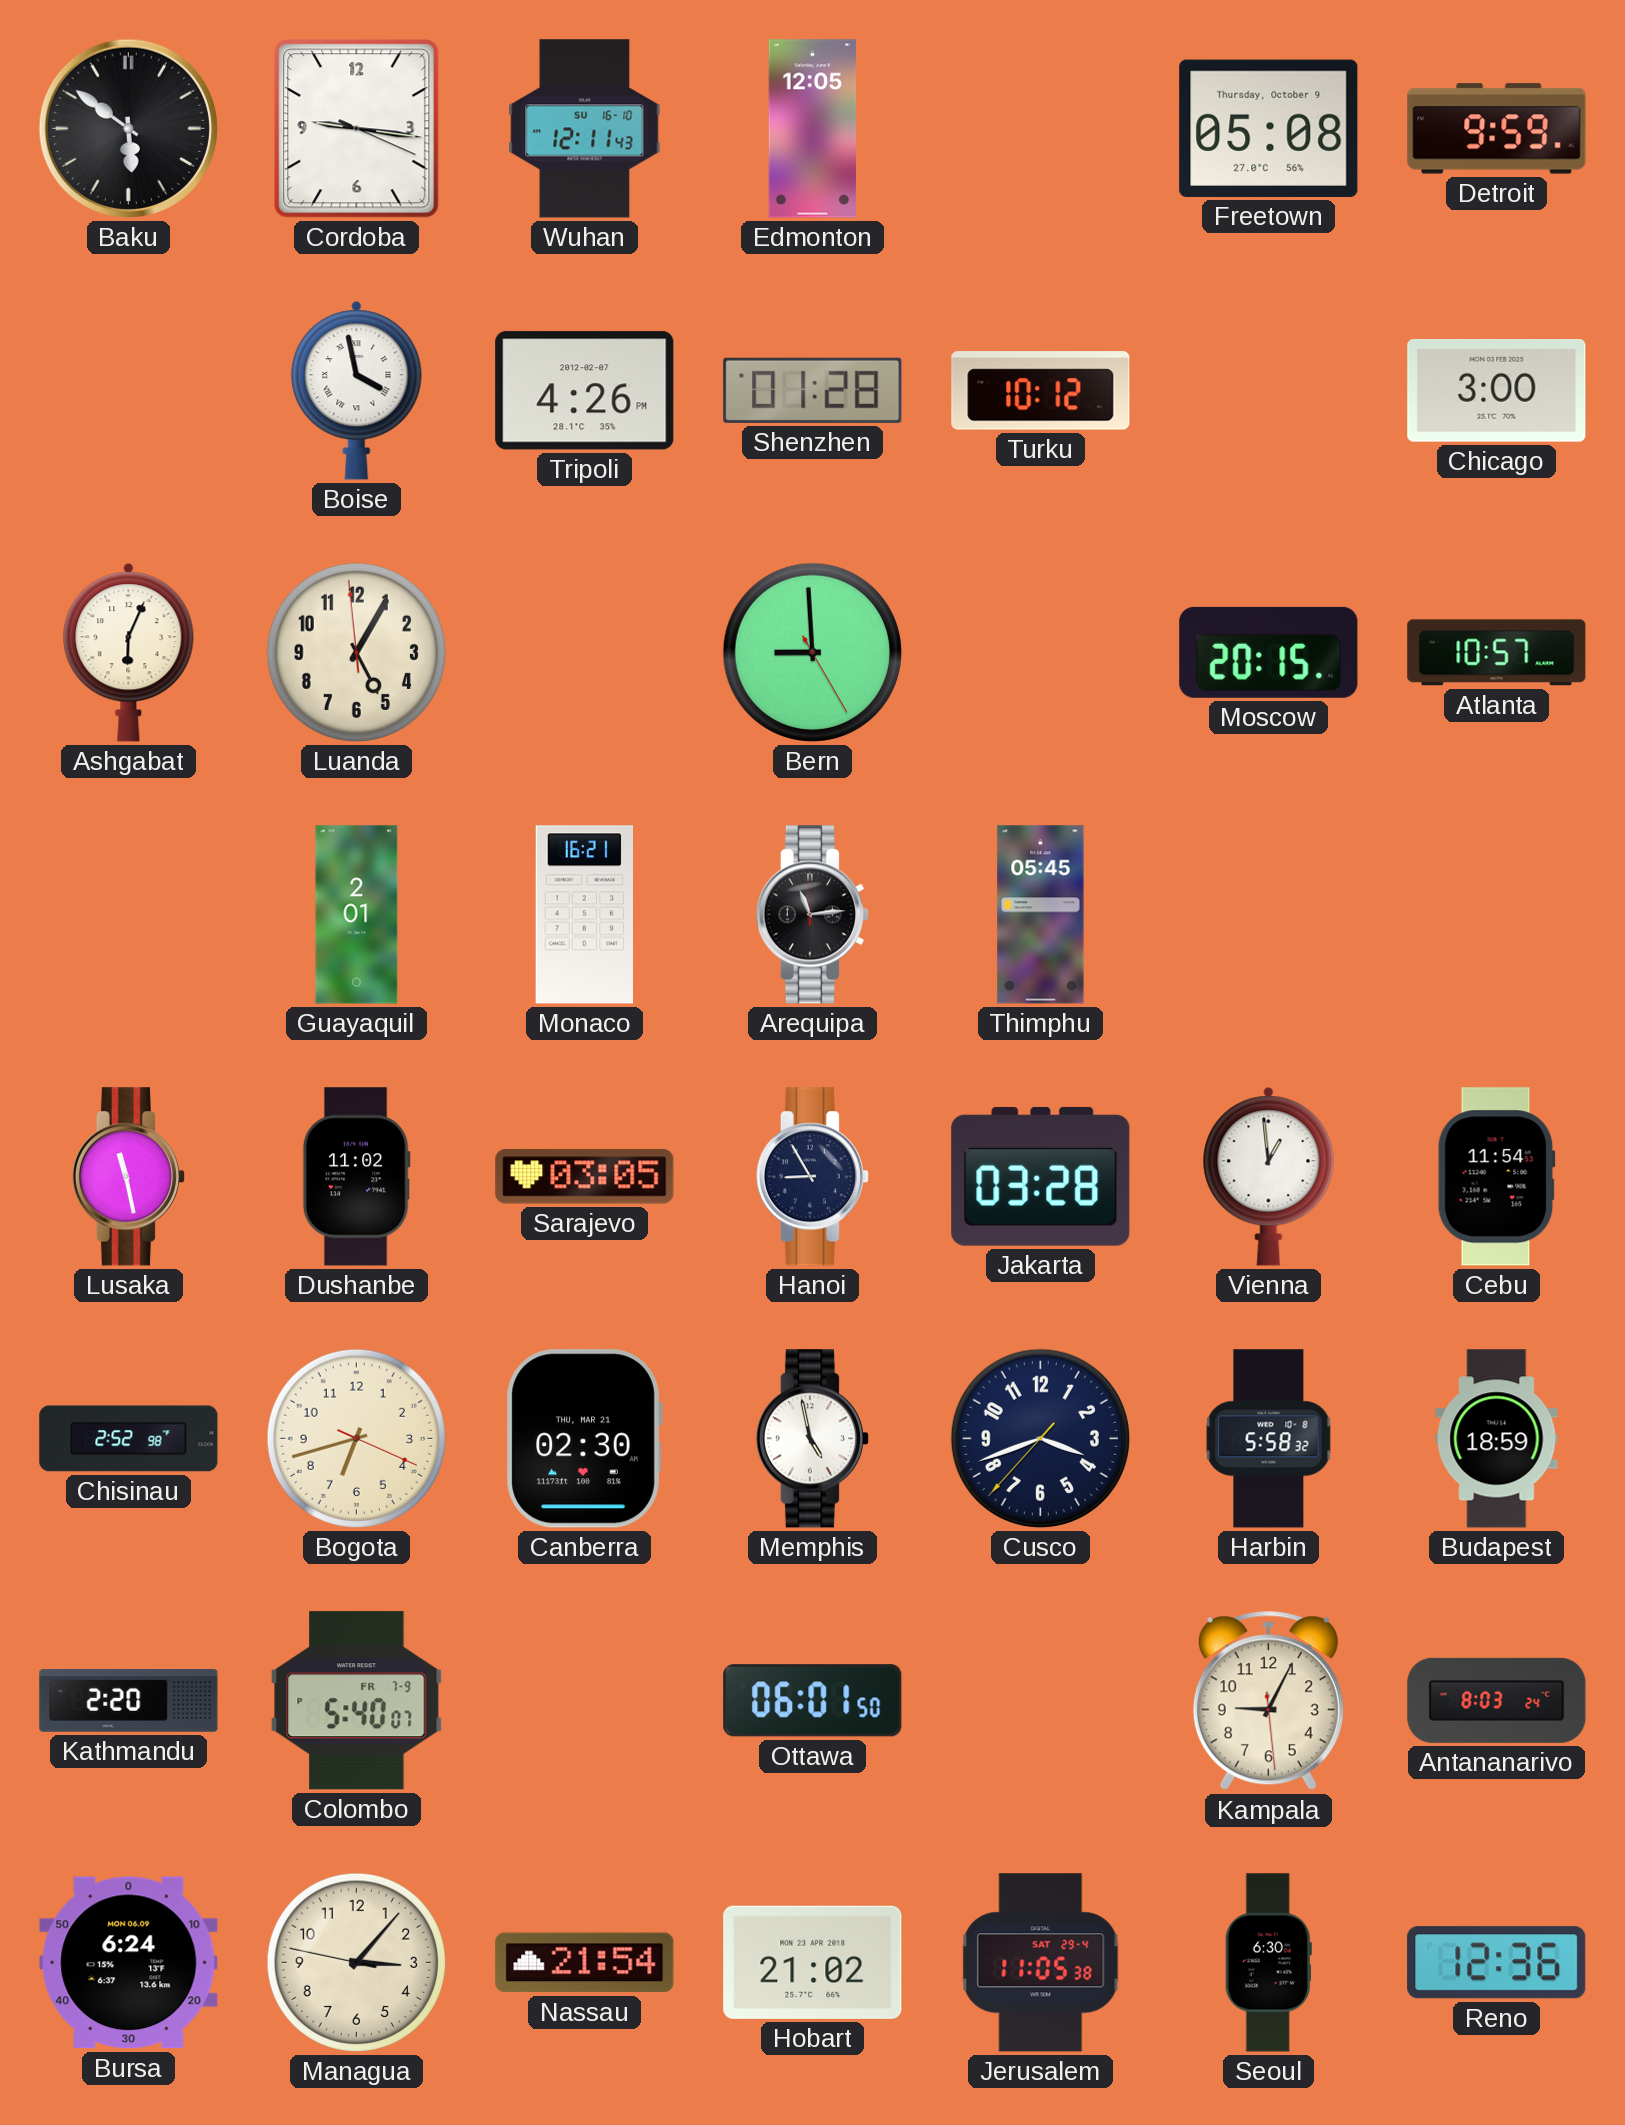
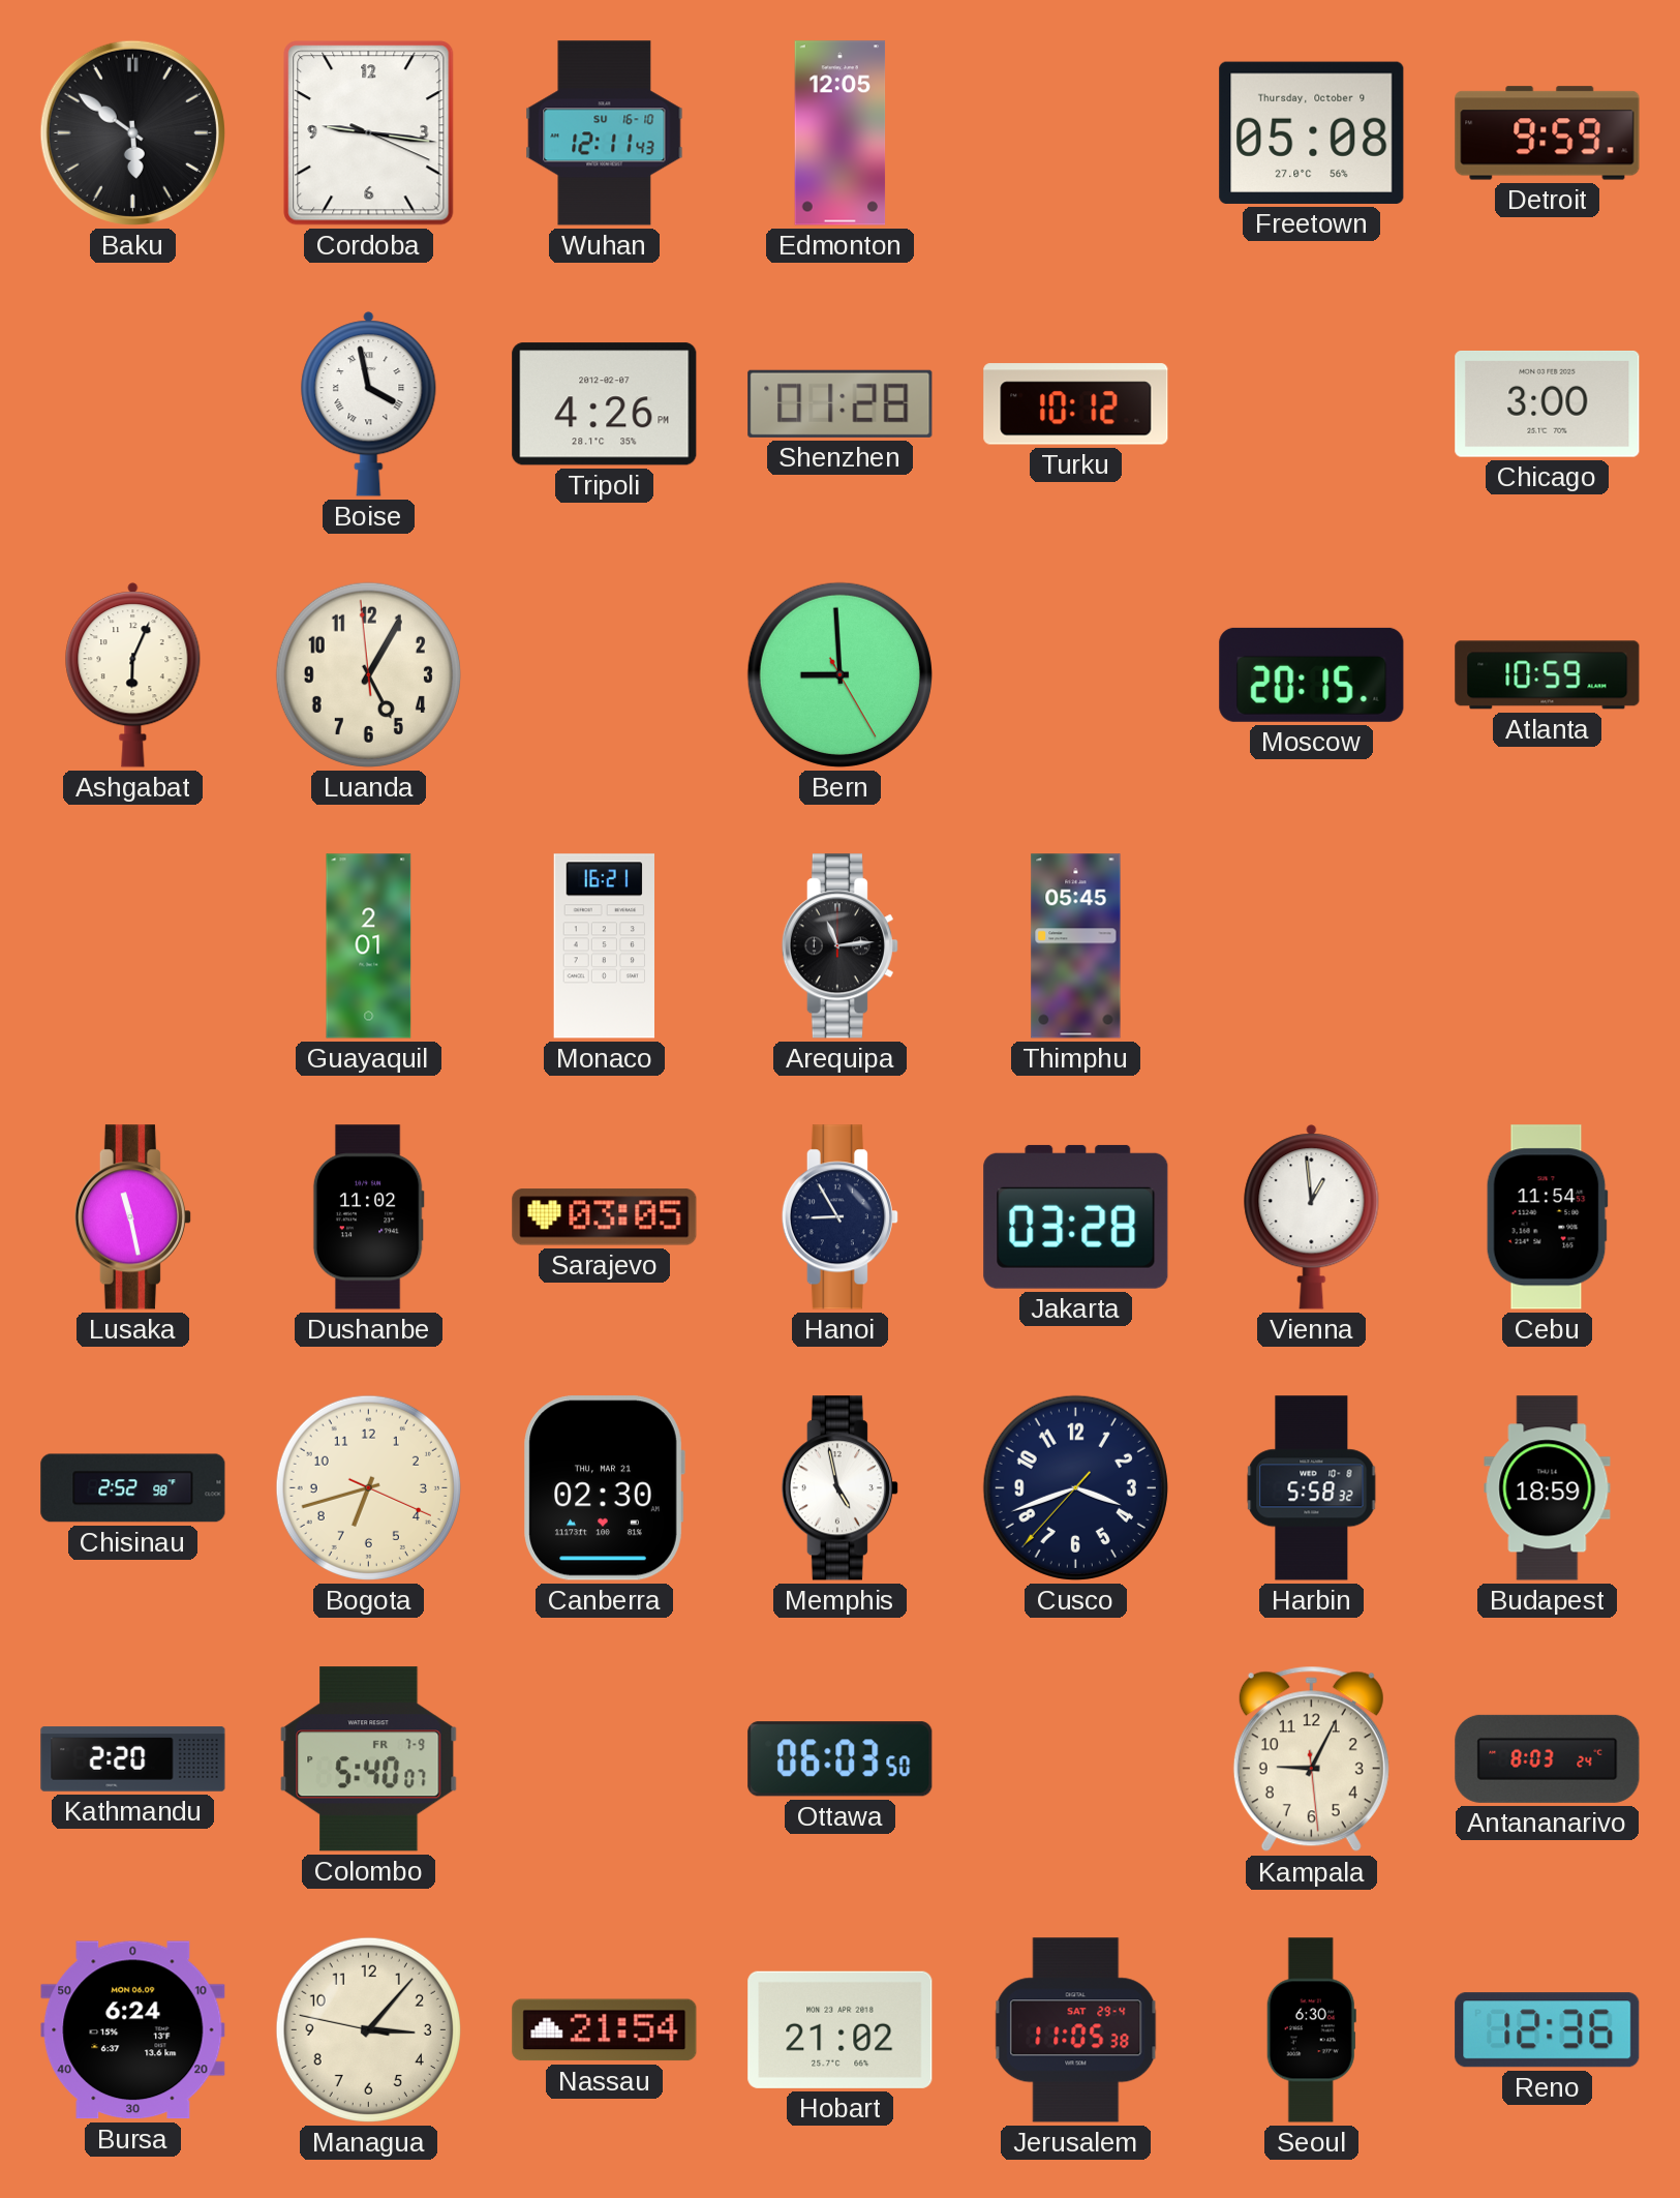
Atlanta: 10:57 -> 10:59
Ottawa: 06:01 -> 06:03
